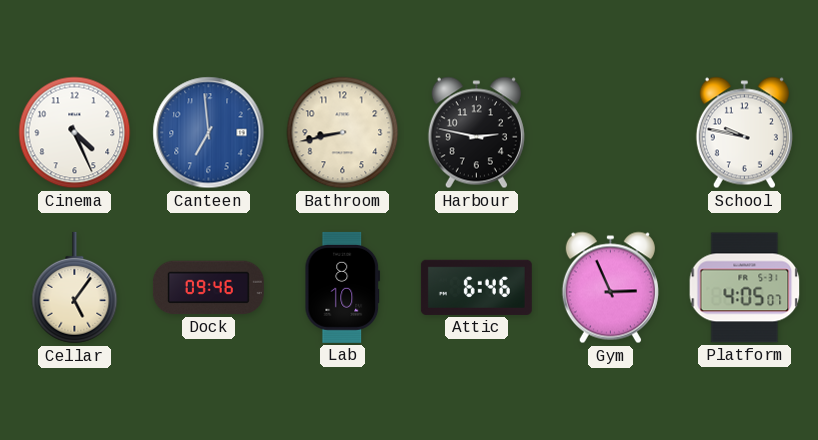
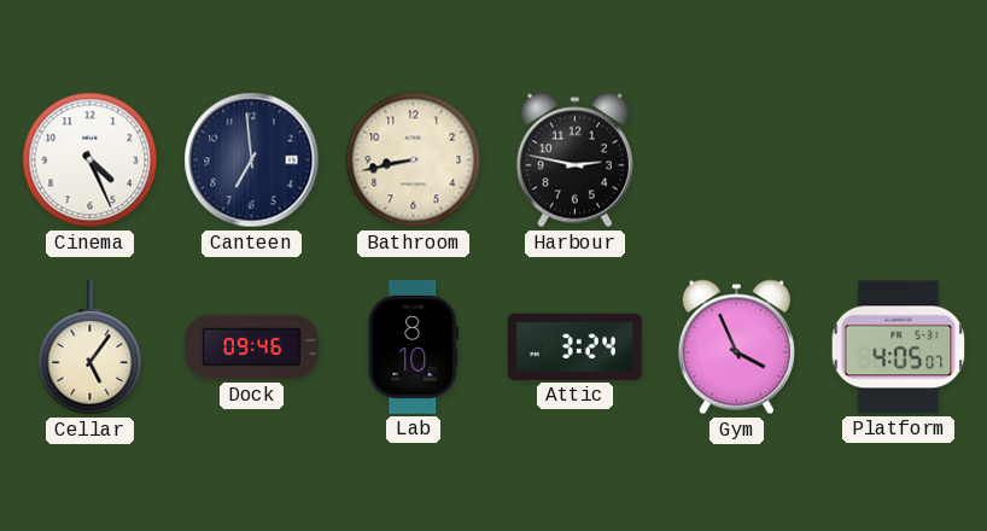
Canteen dial: blue -> navy
School: 9:47 -> none
Attic: 6:46 -> 3:24
Gym: 2:56 -> 3:56
